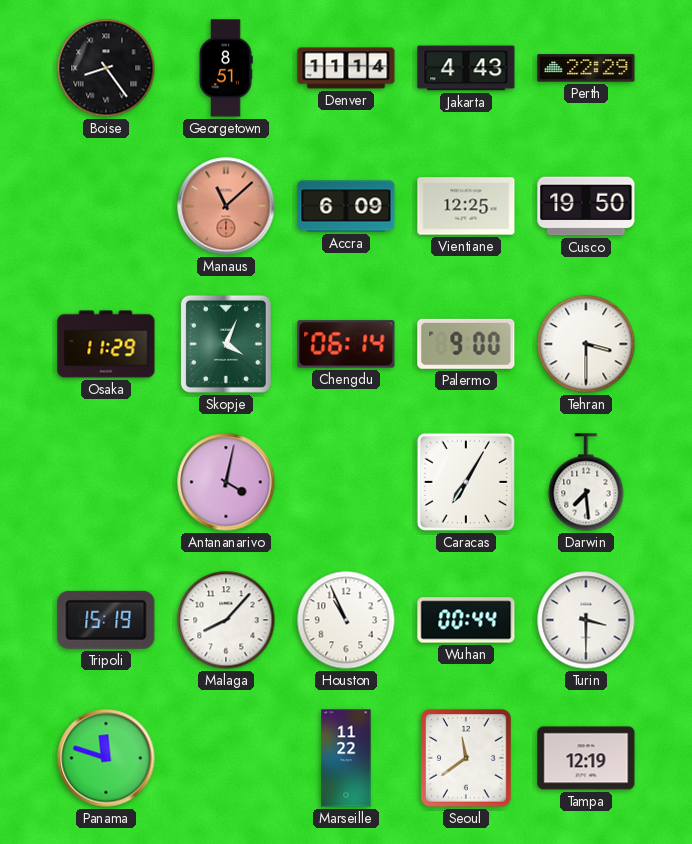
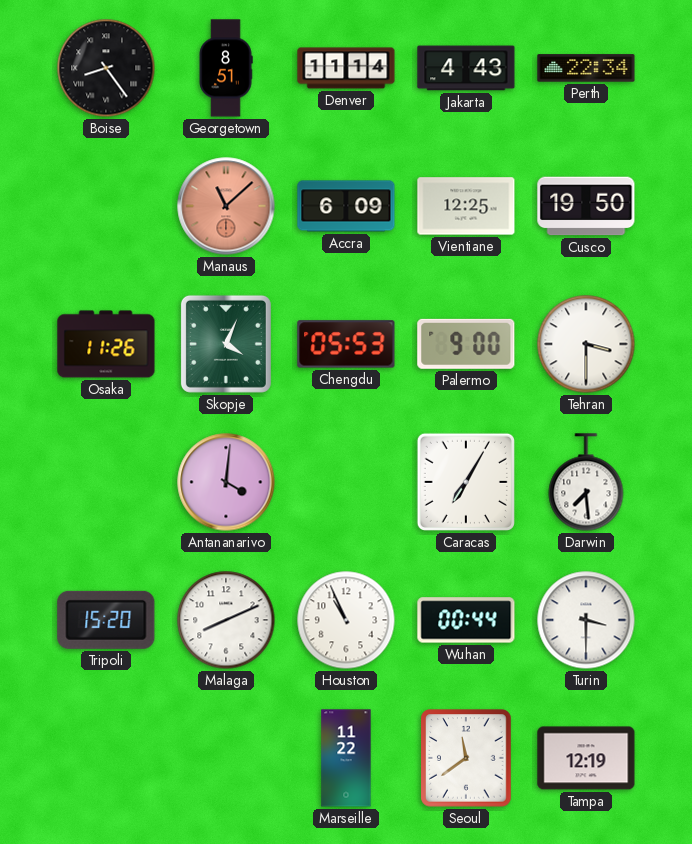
Perth: 22:29 -> 22:34
Osaka: 11:29 -> 11:26
Chengdu: 06:14 -> 05:53
Antananarivo: 4:02 -> 4:01
Tripoli: 15:19 -> 15:20
Malaga: 8:07 -> 8:11
Panama: 11:48 -> none
